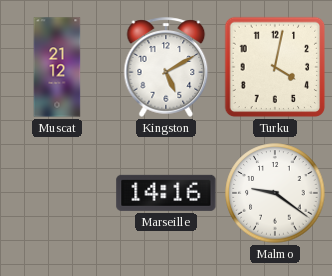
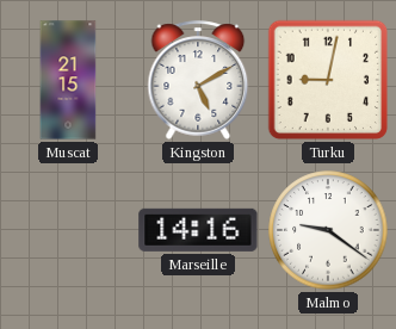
Muscat: 21:12 -> 21:15
Turku: 4:02 -> 9:02
